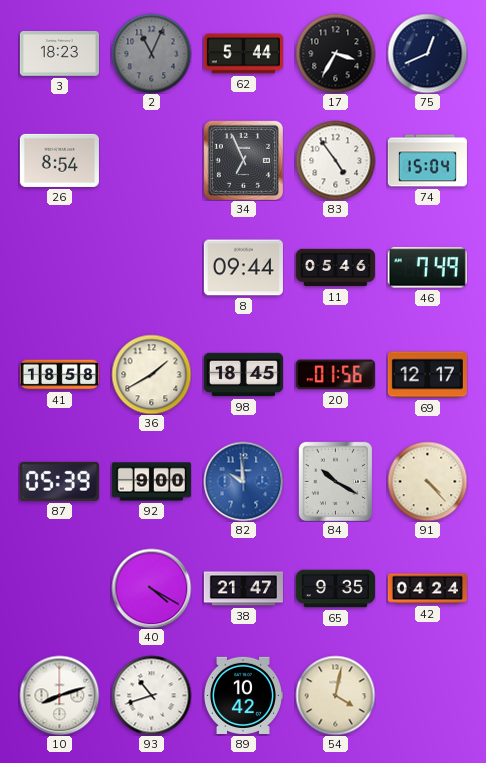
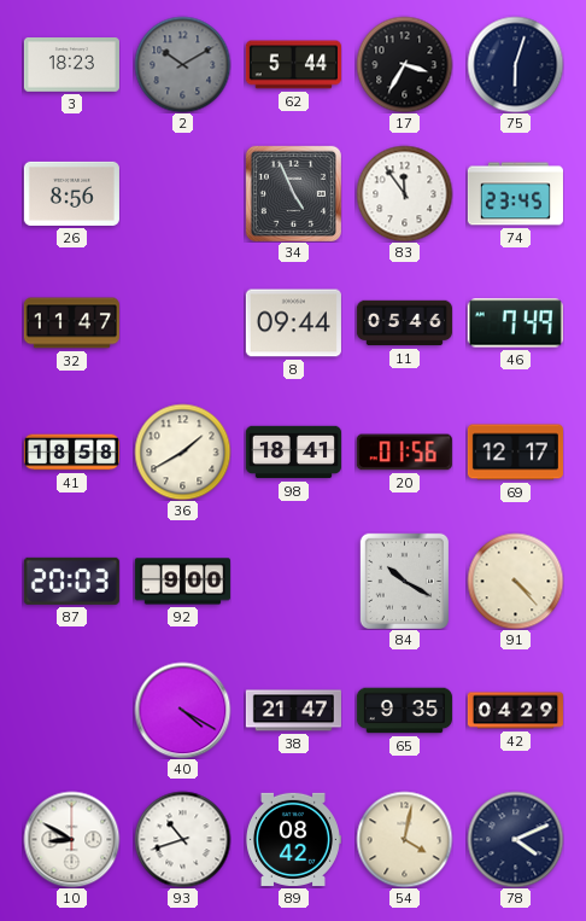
2: 11:04 -> 10:10
75: 12:41 -> 6:03
26: 8:54 -> 8:56
34: 6:56 -> 4:56
83: 4:54 -> 11:54
74: 15:04 -> 23:45
32: none -> 11:47
98: 18:45 -> 18:41
87: 05:39 -> 20:03
82: 9:59 -> none
42: 04:24 -> 04:29
10: 8:12 -> 8:50
89: 10:42 -> 08:42
78: none -> 4:11
